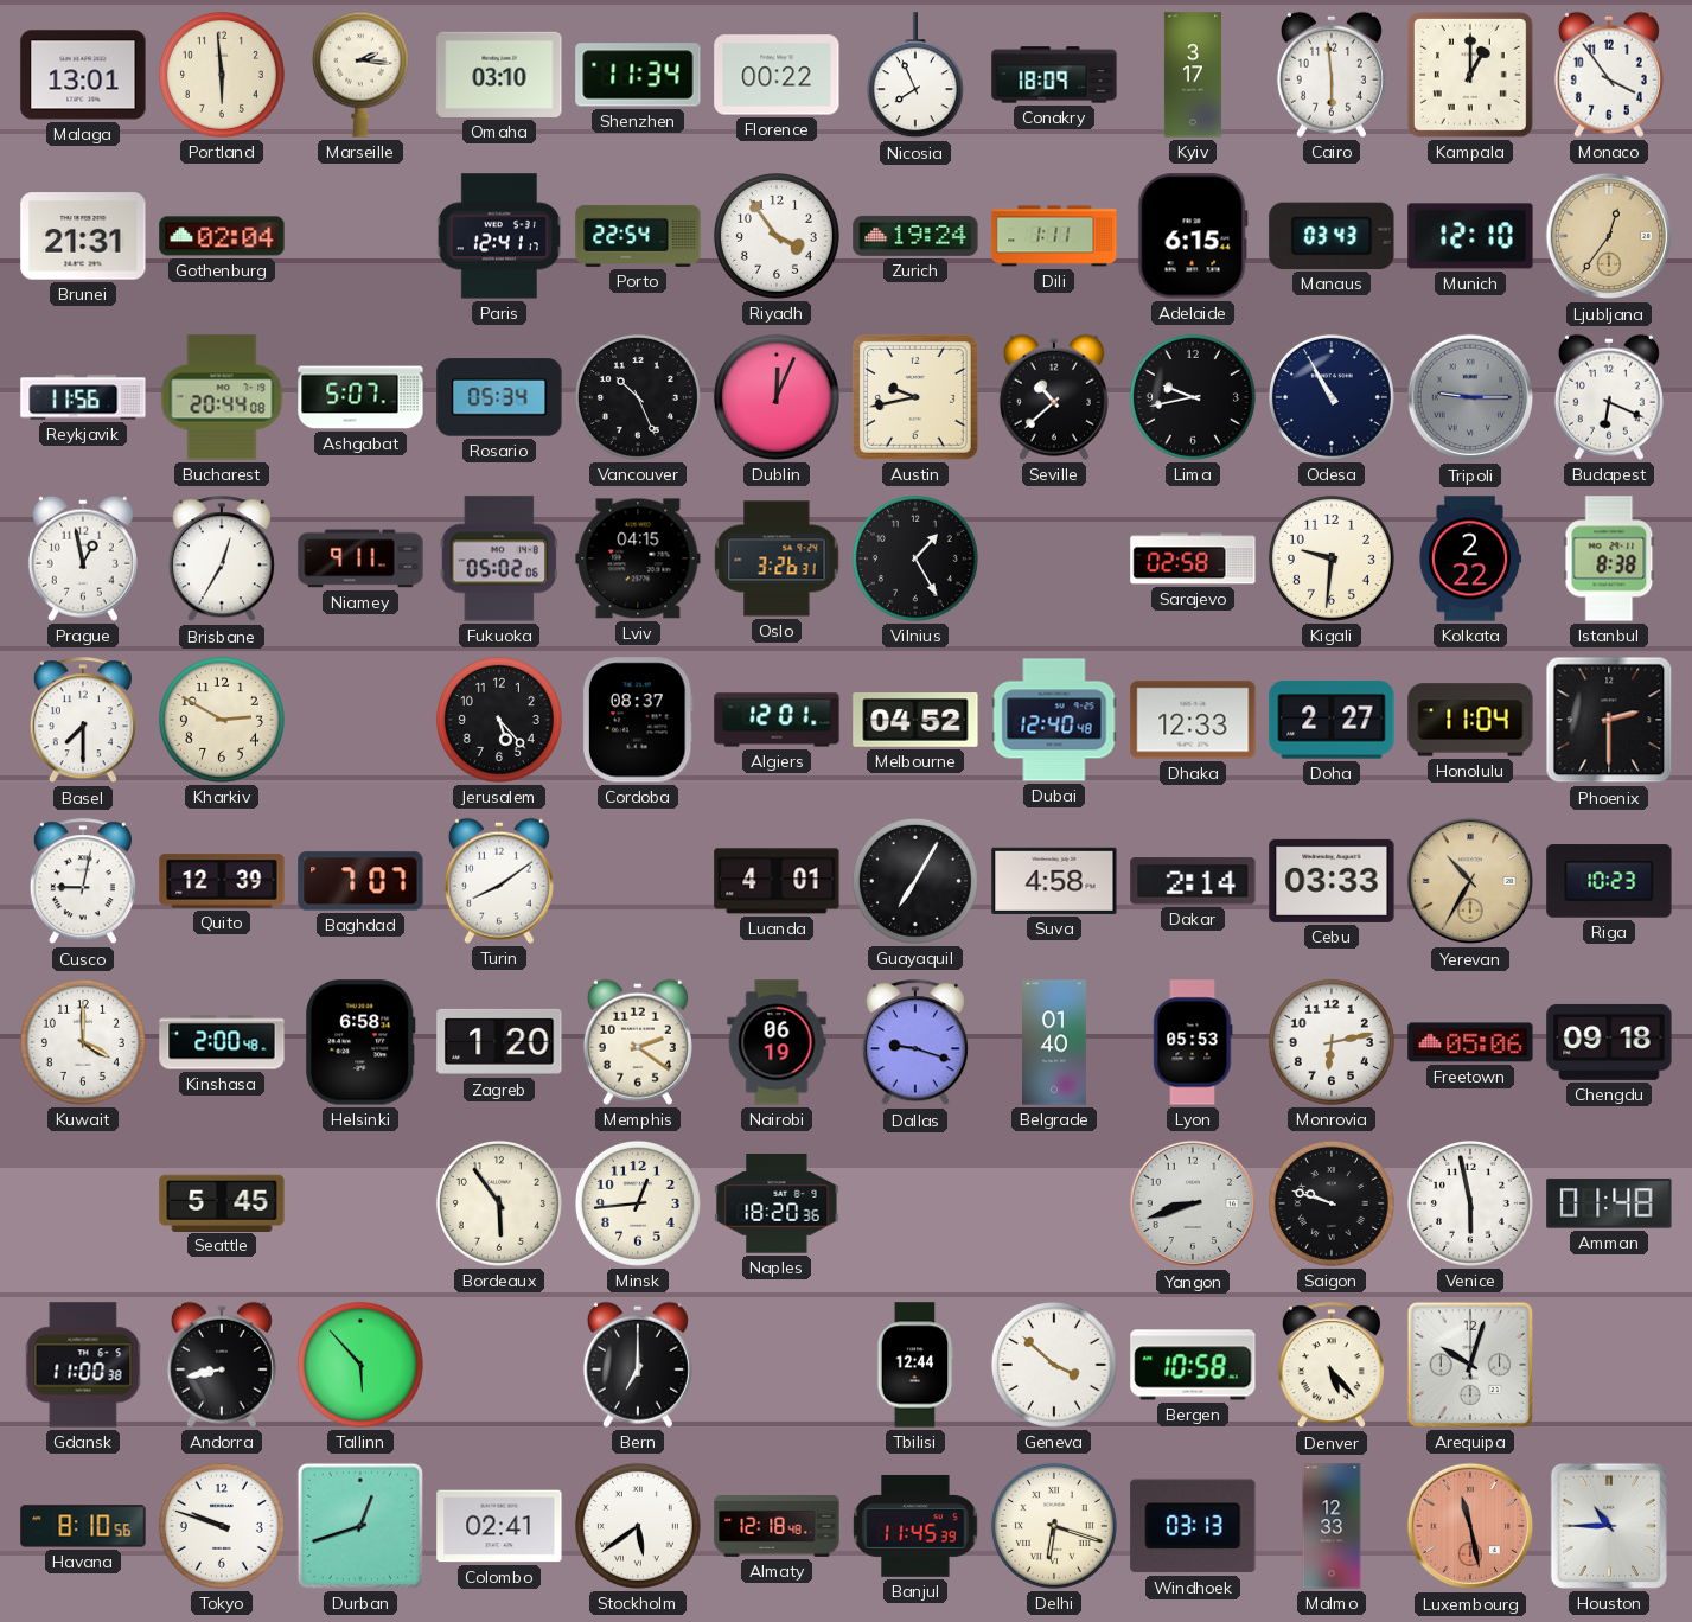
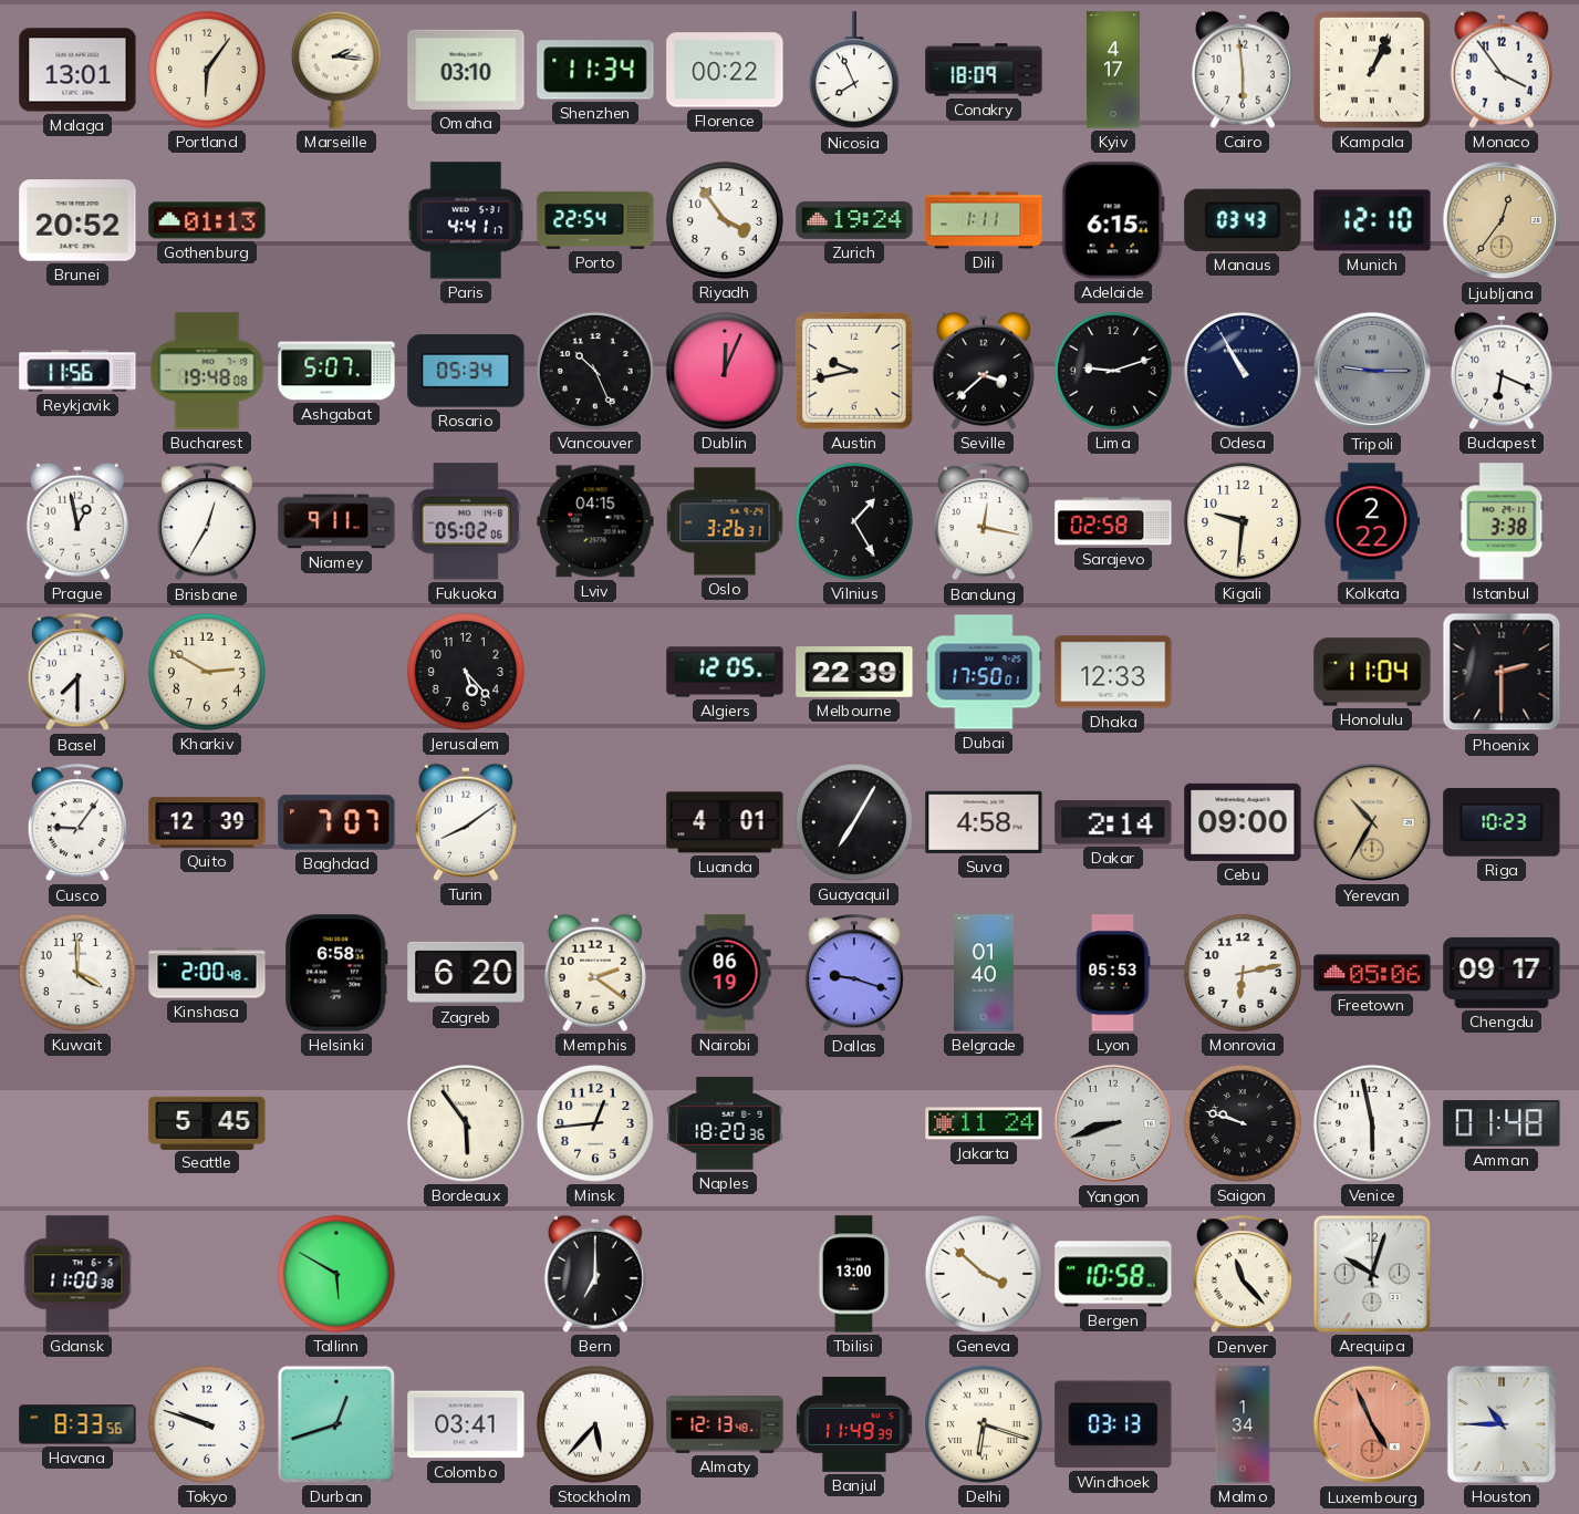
Portland: 5:59 -> 6:06
Kyiv: 3:17 -> 4:17
Kampala: 1:00 -> 1:04
Brunei: 21:31 -> 20:52
Gothenburg: 02:04 -> 01:13
Paris: 12:41 -> 4:41
Bucharest: 20:44 -> 19:48
Seville: 10:38 -> 3:38
Lima: 9:43 -> 9:12
Bandung: none -> 12:17
Istanbul: 8:38 -> 3:38
Cordoba: 08:37 -> none
Algiers: 12:01 -> 12:05
Melbourne: 04:52 -> 22:39
Dubai: 12:40 -> 17:50
Doha: 2:27 -> none
Cusco: 9:02 -> 9:06
Cebu: 03:33 -> 09:00
Zagreb: 1:20 -> 6:20
Chengdu: 09:18 -> 09:17
Jakarta: none -> 11:24
Andorra: 8:43 -> none
Tallinn: 5:53 -> 5:50
Tbilisi: 12:44 -> 13:00
Denver: 5:23 -> 11:23
Havana: 8:10 -> 8:33
Colombo: 02:41 -> 03:41
Stockholm: 5:39 -> 5:37
Almaty: 12:18 -> 12:13
Banjul: 11:45 -> 11:49
Malmo: 12:33 -> 1:34
Luxembourg: 11:28 -> 4:56
